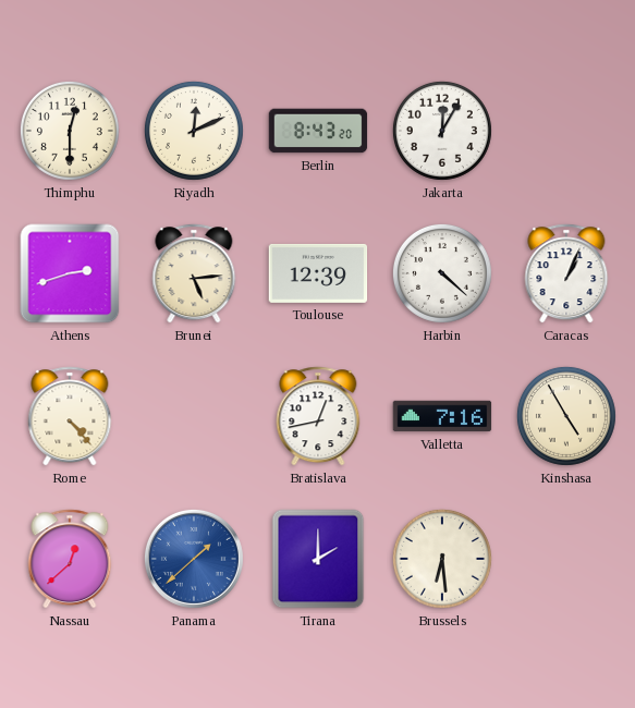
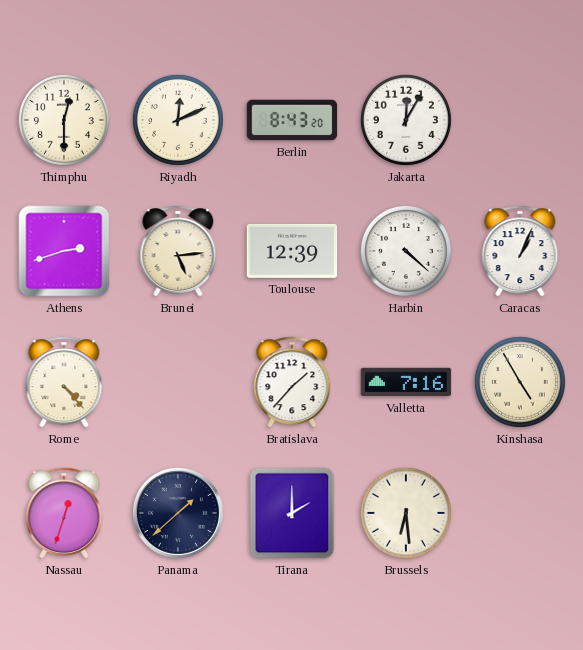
Bratislava: 12:43 -> 1:37
Nassau: 12:38 -> 12:33
Panama dial: blue -> navy
